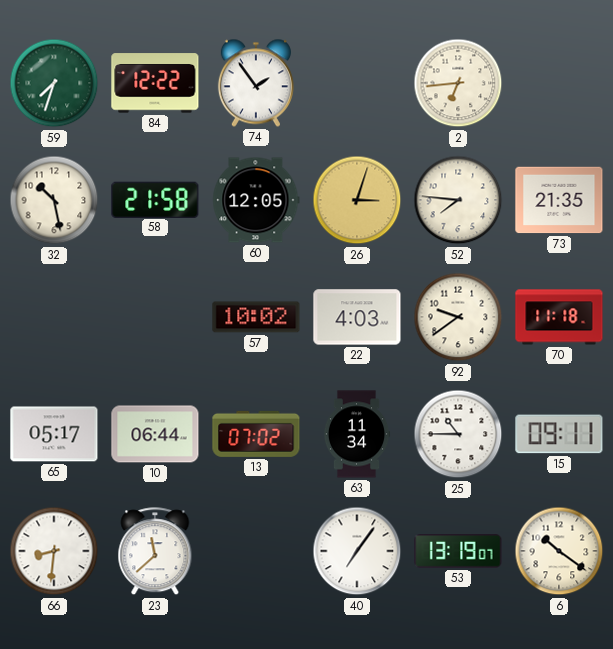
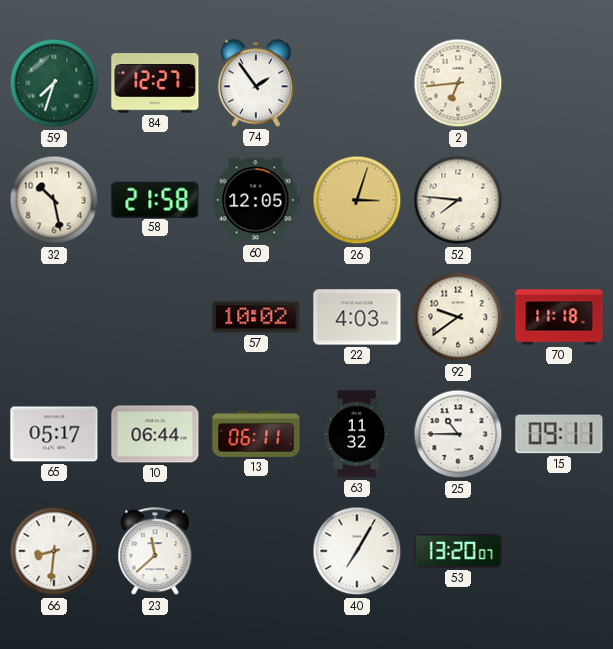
84: 12:22 -> 12:27
73: 21:35 -> none
13: 07:02 -> 06:11
63: 11:34 -> 11:32
40: 7:06 -> 7:05
53: 13:19 -> 13:20
6: 10:21 -> none
